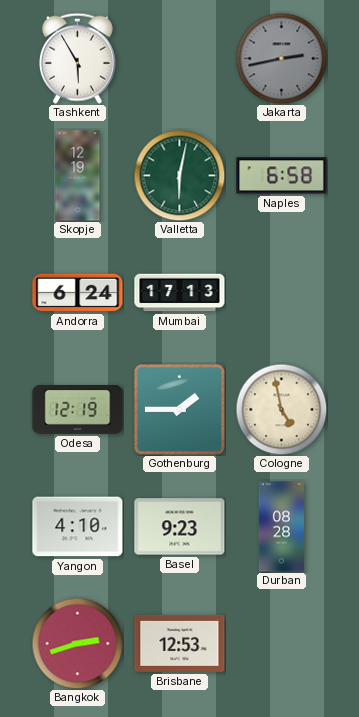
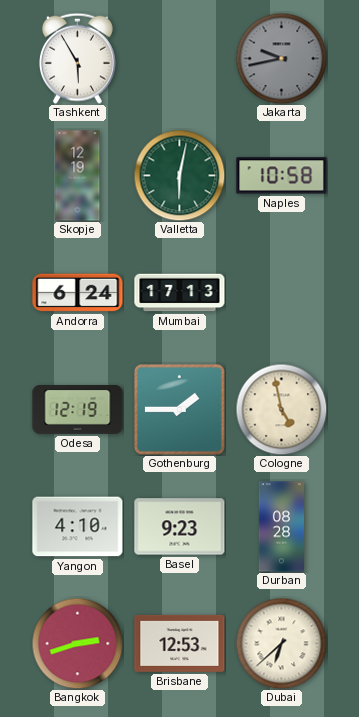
Jakarta: 2:43 -> 9:43
Naples: 6:58 -> 10:58
Dubai: none -> 6:38
